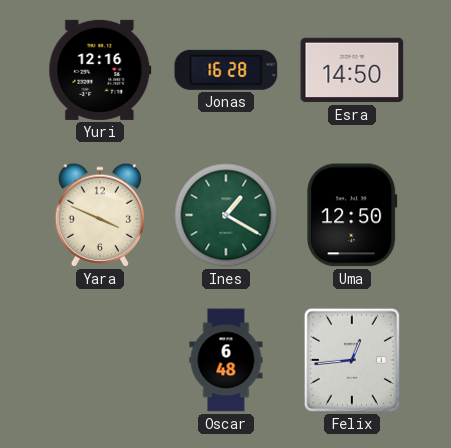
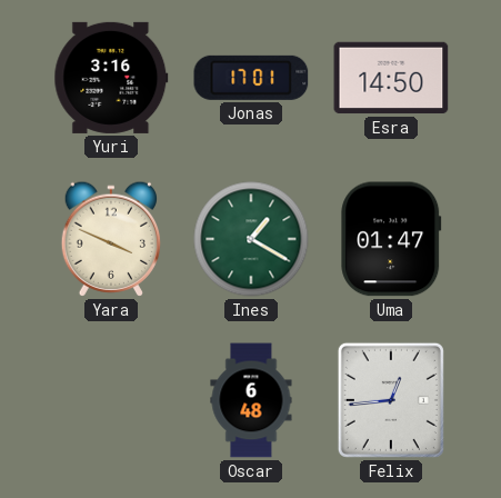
Yuri: 12:16 -> 3:16
Jonas: 16:28 -> 17:01
Uma: 12:50 -> 01:47
